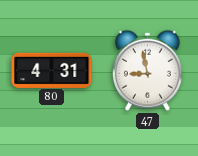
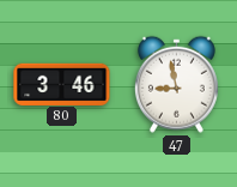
80: 4:31 -> 3:46
